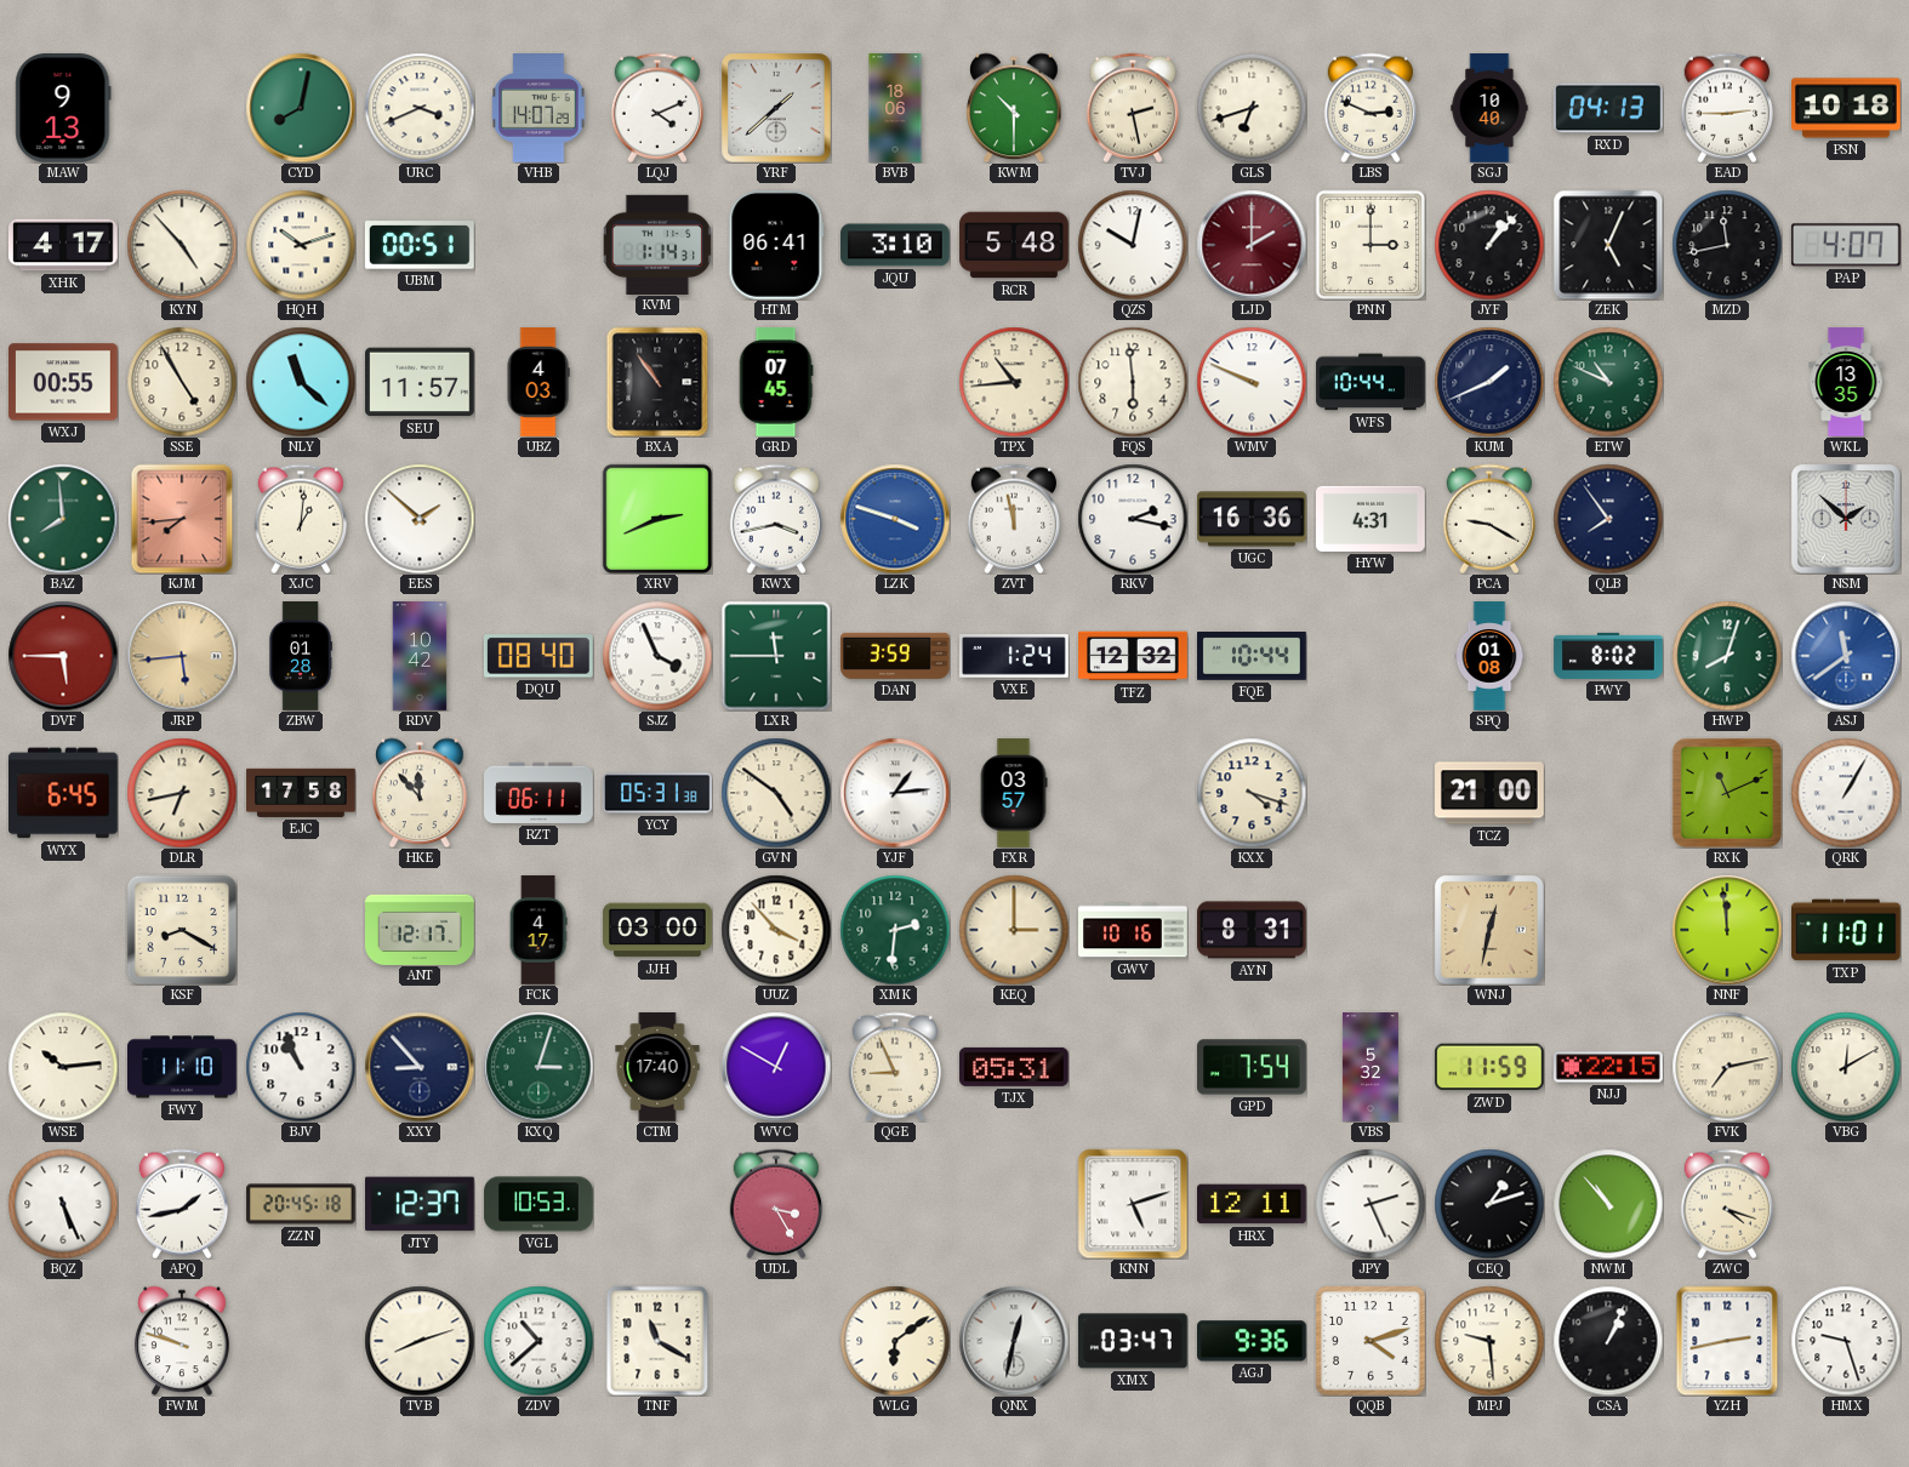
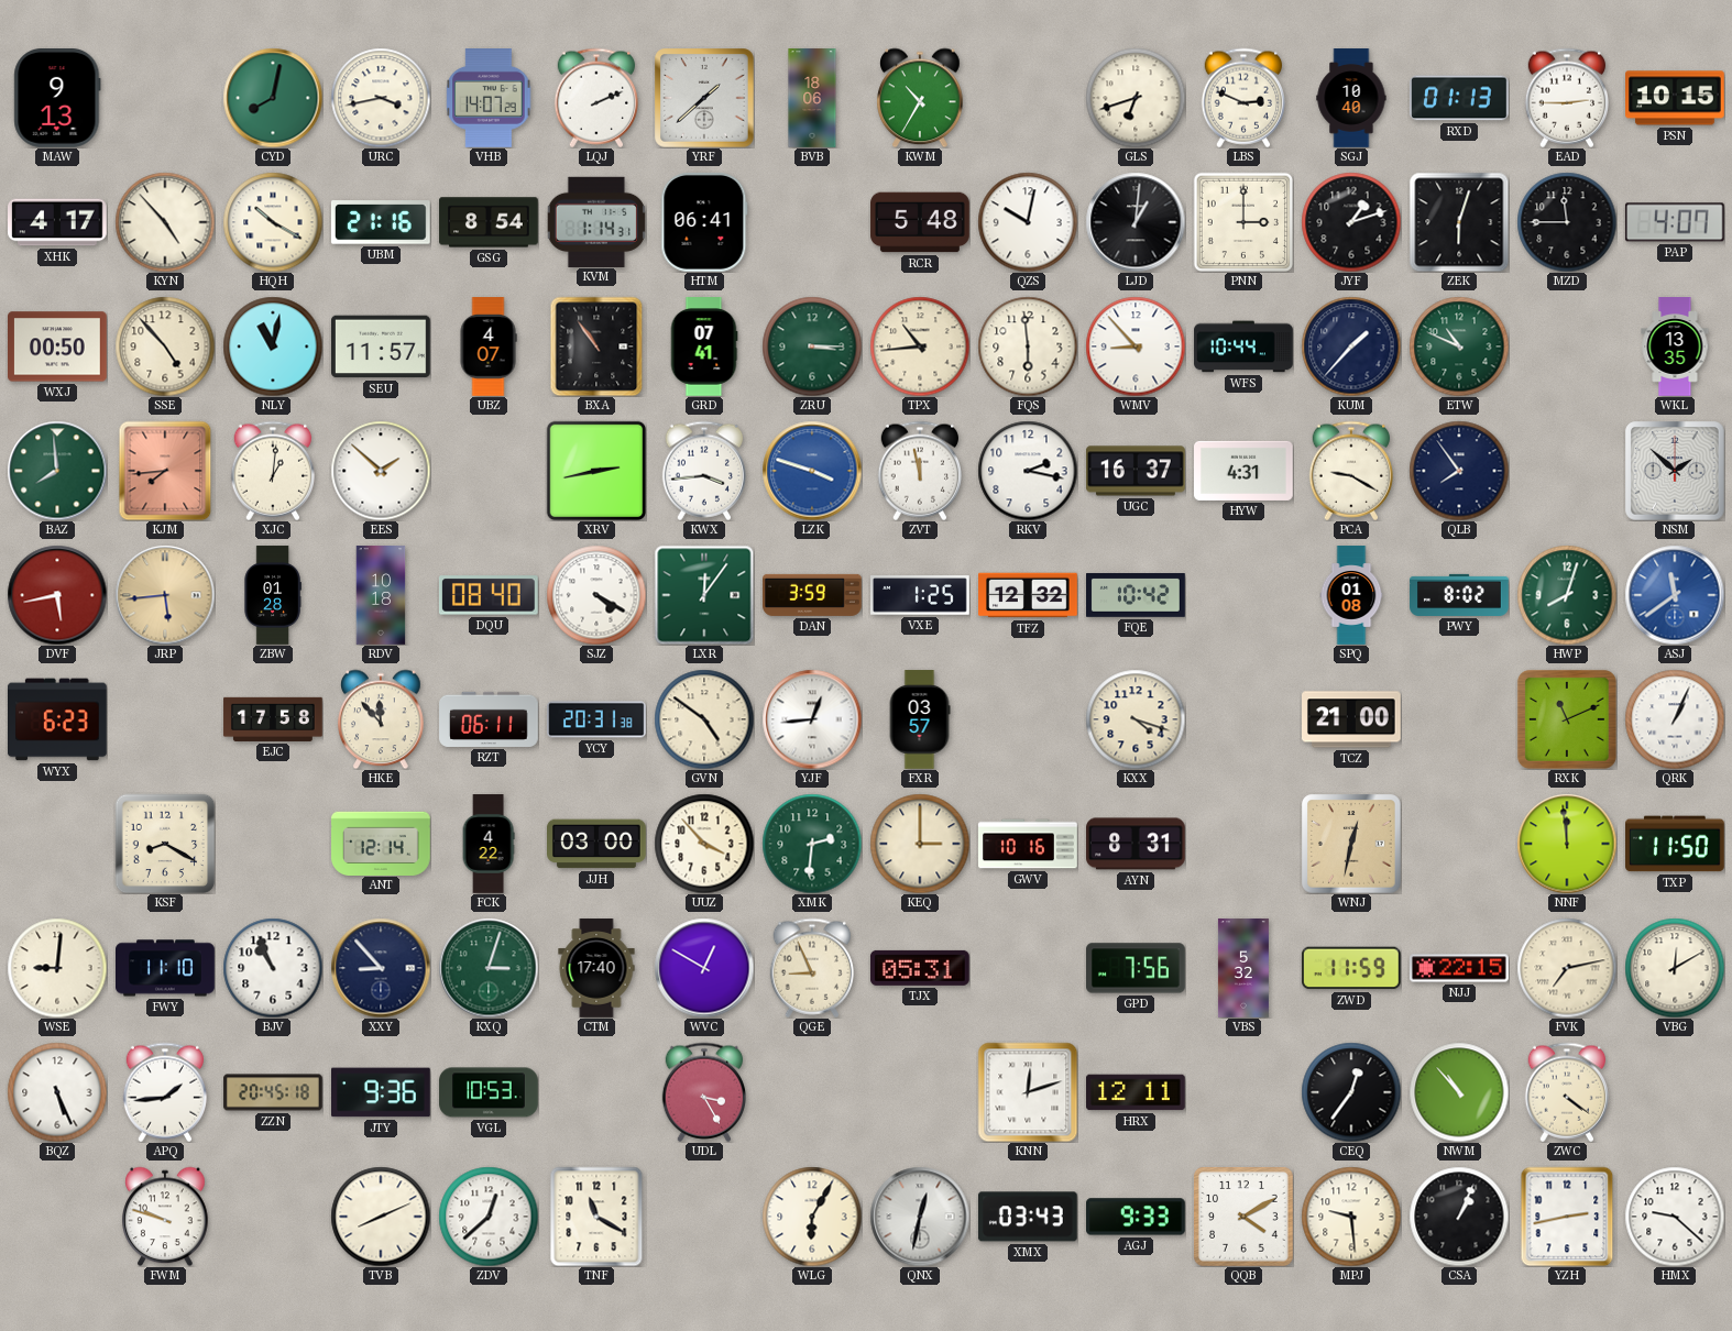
URC: 3:41 -> 3:43
LQJ: 4:11 -> 2:11
KWM: 10:30 -> 10:35
TVJ: 2:28 -> none
RXD: 04:13 -> 01:13
PSN: 10:18 -> 10:15
HQH: 10:12 -> 10:20
UBM: 00:51 -> 21:16
GSG: none -> 8:54
JQU: 3:10 -> none
LJD: 2:00 -> 1:01
LJD dial: burgundy -> black
JYF: 1:07 -> 1:12
ZEK: 5:04 -> 6:03
MZD: 11:43 -> 11:45
WXJ: 00:55 -> 00:50
SSE: 4:55 -> 4:53
NLY: 11:22 -> 11:02
UBZ: 4:03 -> 4:07
GRD: 07:45 -> 07:41
ZRU: none -> 3:15
WMV: 9:49 -> 8:53
KUM: 1:41 -> 1:37
XRV: 2:41 -> 2:43
KWX: 3:43 -> 3:44
UGC: 16:36 -> 16:37
DVF: 5:45 -> 5:43
RDV: 10:42 -> 10:18
SJZ: 3:56 -> 4:20
LXR: 11:45 -> 12:06
VXE: 1:24 -> 1:25
FQE: 10:44 -> 10:42
WYX: 6:45 -> 6:23
DLR: 6:43 -> none
YCY: 05:31 -> 20:31
YJF: 1:14 -> 12:44
QRK: 1:05 -> 1:04
ANT: 12:17 -> 12:14
FCK: 4:17 -> 4:22
TXP: 11:01 -> 11:50
WSE: 10:14 -> 9:01
GPD: 7:54 -> 7:56
APQ: 1:43 -> 1:44
JTY: 12:37 -> 9:36
KNN: 5:12 -> 12:12
JPY: 2:26 -> none
CEQ: 1:12 -> 12:36
ZWC: 4:18 -> 4:21
TVB: 8:12 -> 8:11
ZDV: 10:38 -> 12:38
WLG: 6:09 -> 6:05
XMX: 03:47 -> 03:43
AGJ: 9:36 -> 9:33
QQB: 4:12 -> 4:10
HMX: 9:27 -> 9:22
